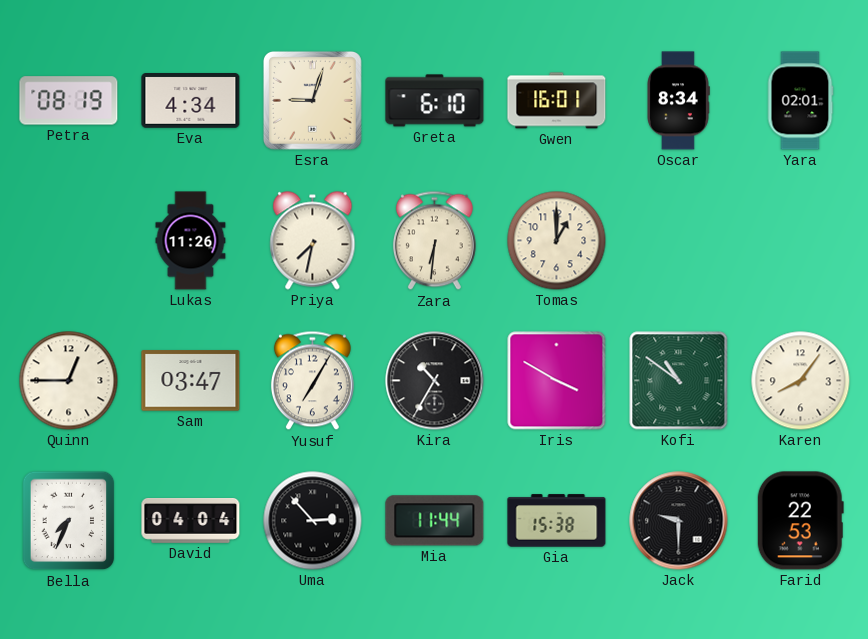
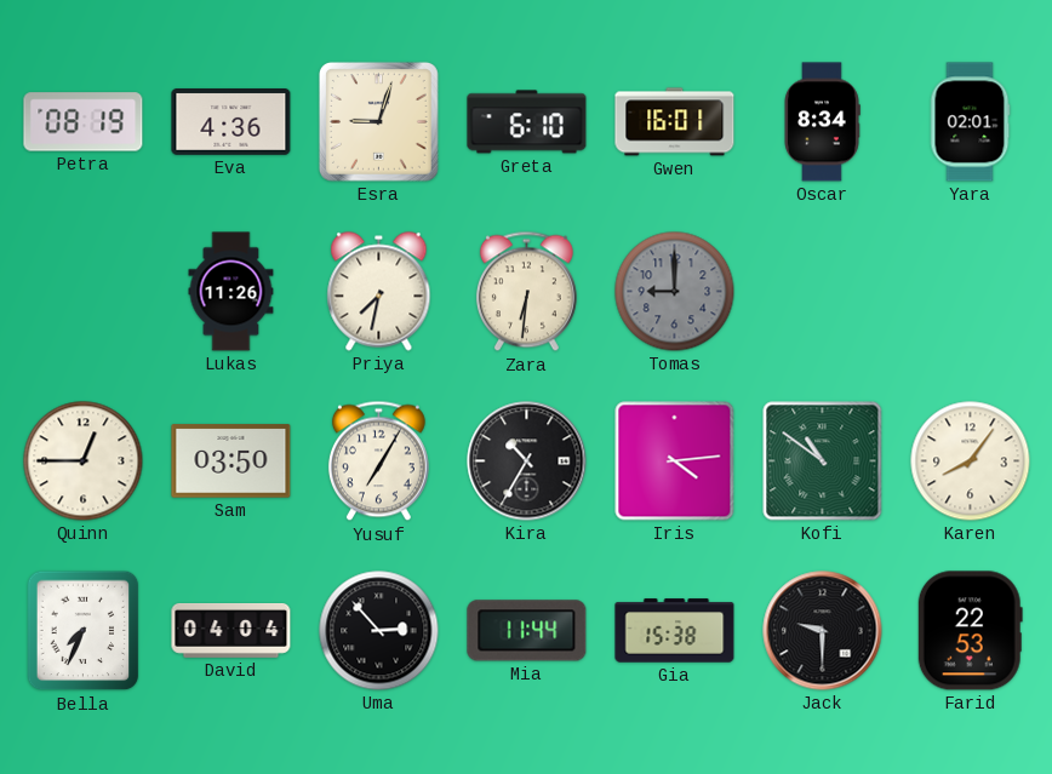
Eva: 4:34 -> 4:36
Tomas: 1:00 -> 9:00
Tomas dial: cream -> grey
Sam: 03:47 -> 03:50
Iris: 3:50 -> 4:14
